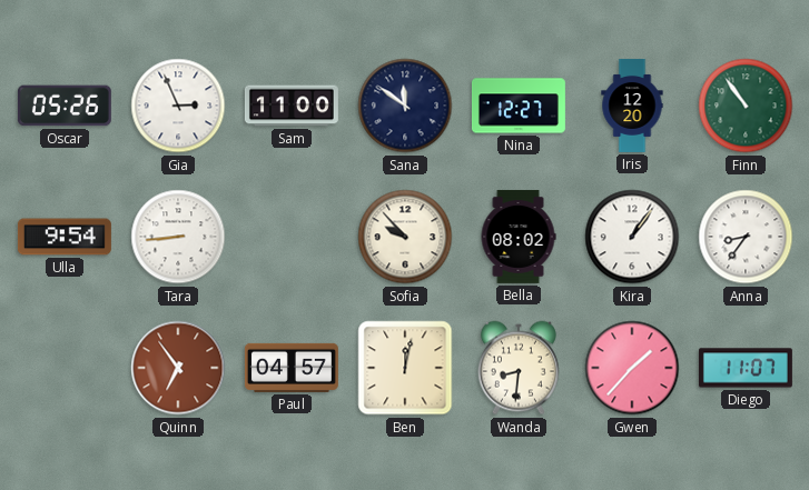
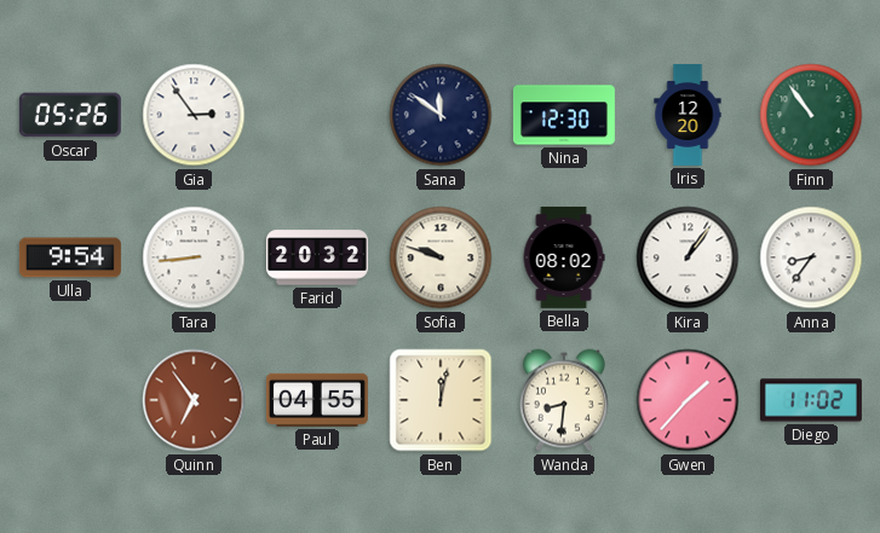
Gia: 2:56 -> 2:54
Sam: 11:00 -> none
Nina: 12:27 -> 12:30
Farid: none -> 20:32
Sofia: 9:53 -> 9:48
Paul: 04:57 -> 04:55
Diego: 11:07 -> 11:02
